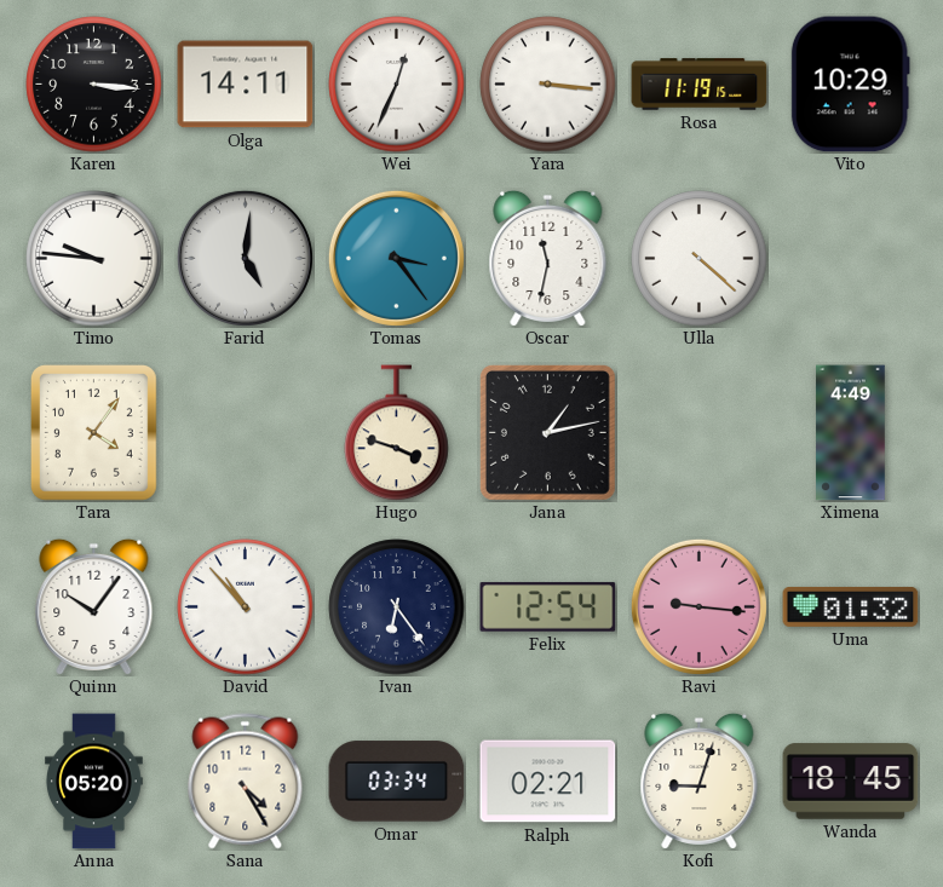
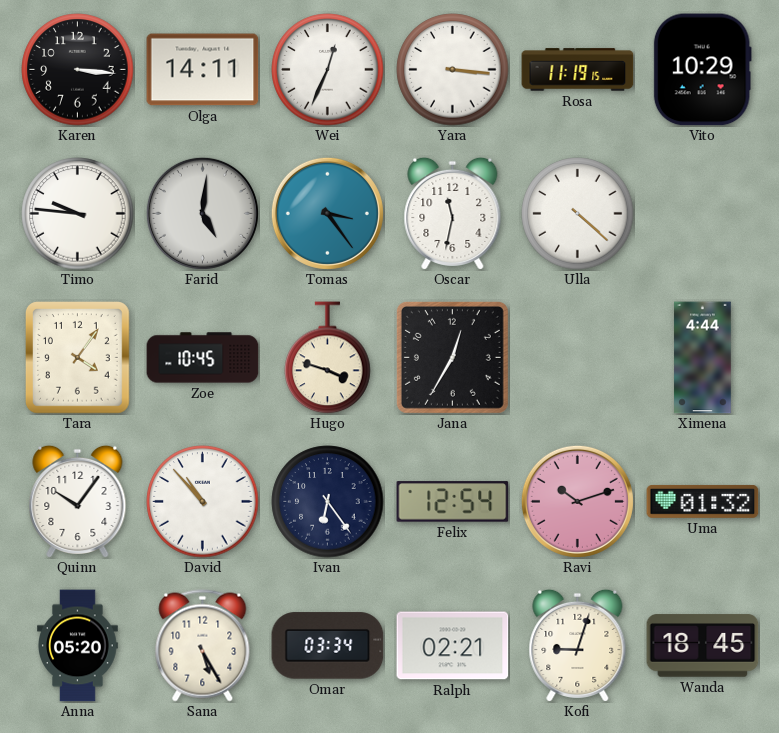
Zoe: none -> 10:45
Jana: 1:13 -> 12:35
Ximena: 4:49 -> 4:44
Ravi: 9:16 -> 10:12
Sana: 4:25 -> 5:25
